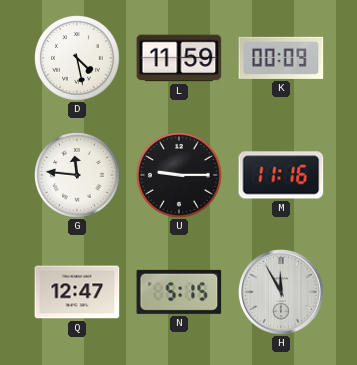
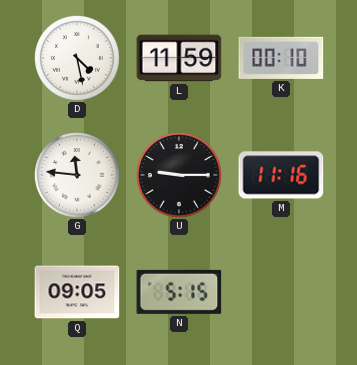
K: 00:09 -> 00:10
Q: 12:47 -> 09:05
H: 11:55 -> none
